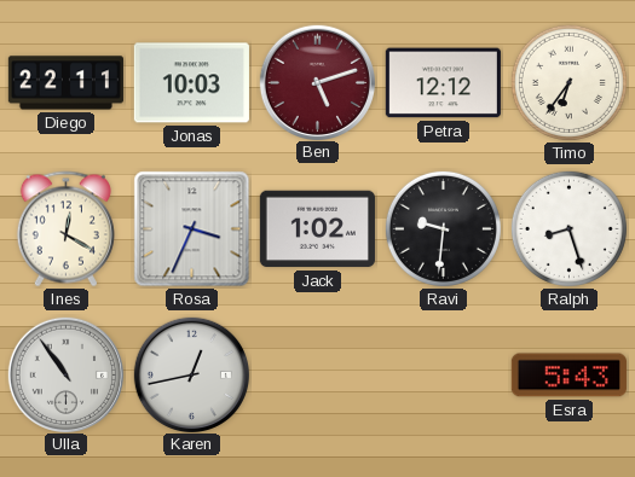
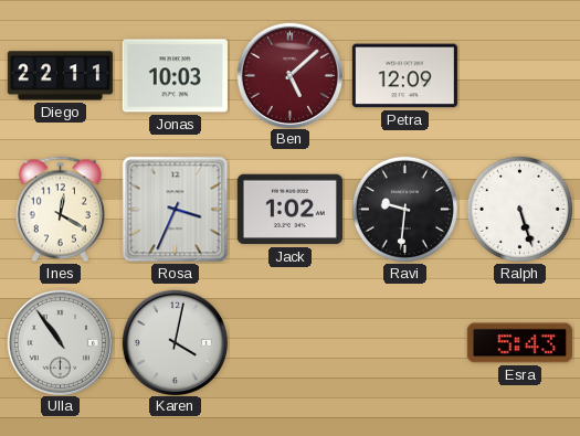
Ben: 5:12 -> 5:08
Petra: 12:12 -> 12:09
Timo: 6:36 -> none
Ralph: 8:27 -> 5:27
Karen: 12:43 -> 4:02
